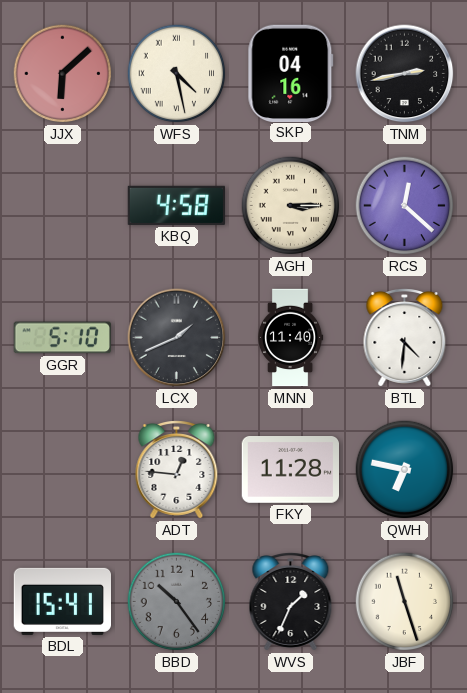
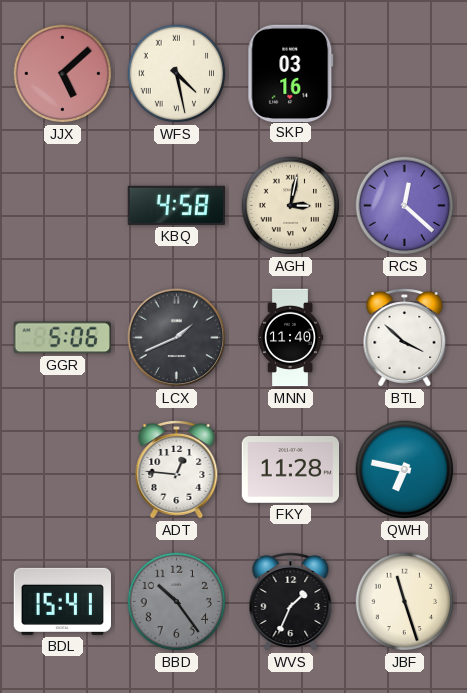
JJX: 6:08 -> 5:08
SKP: 04:16 -> 03:16
TNM: 2:43 -> none
AGH: 3:15 -> 3:02
GGR: 5:10 -> 5:06
BTL: 4:31 -> 3:52
